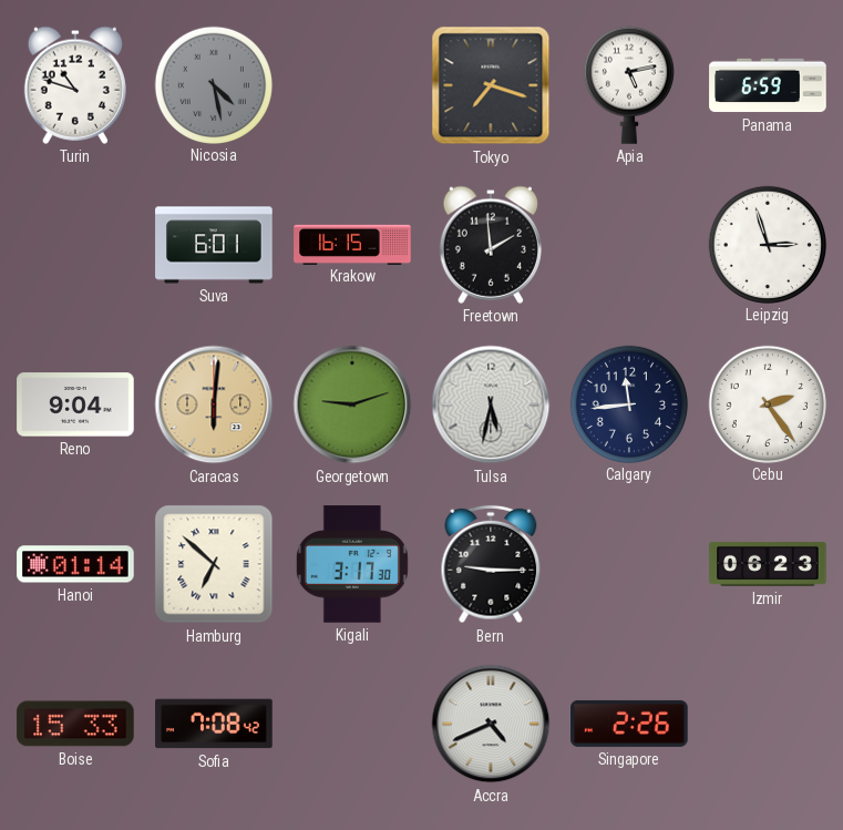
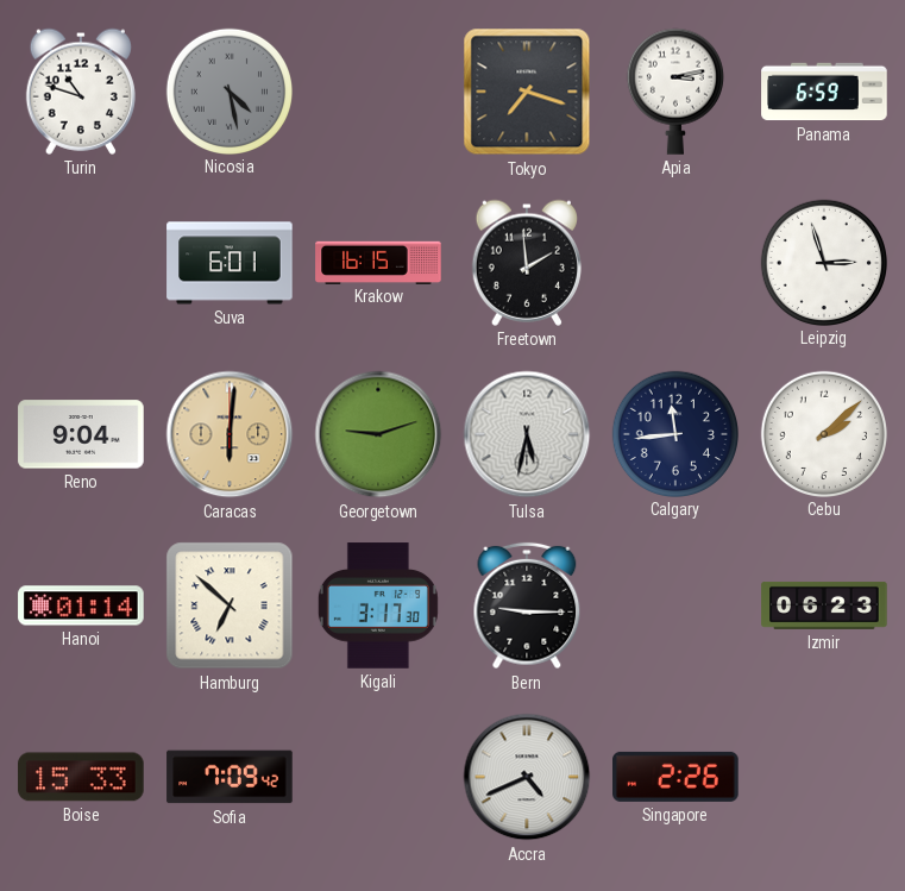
Apia: 5:13 -> 3:13
Cebu: 2:24 -> 2:08
Sofia: 7:08 -> 7:09
